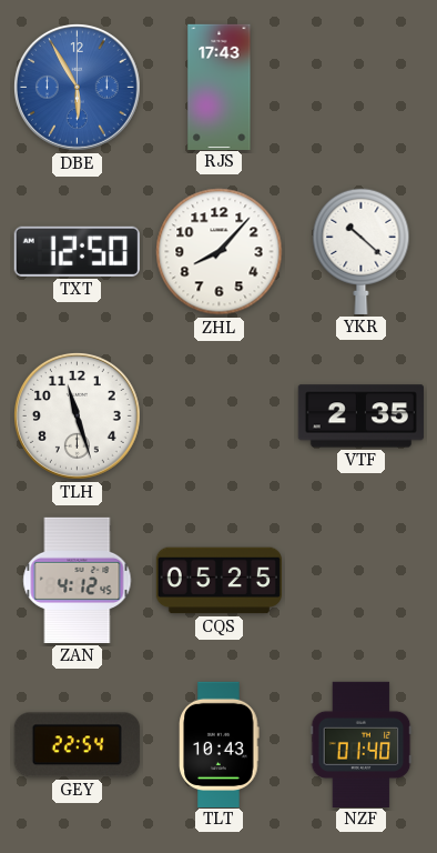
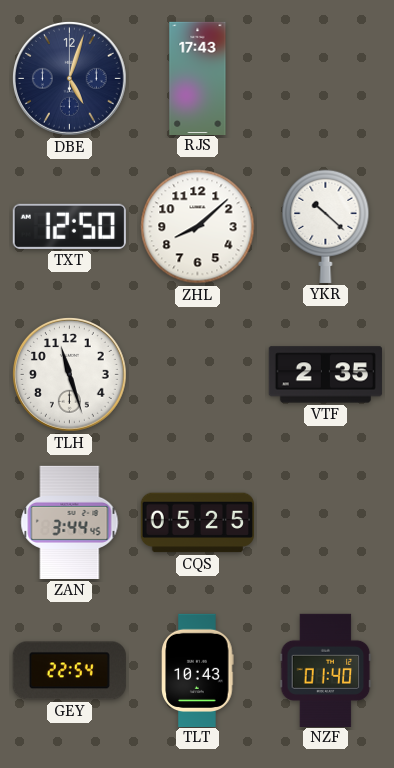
DBE: 5:55 -> 5:03
DBE dial: blue -> navy
ZHL: 8:07 -> 8:08
ZAN: 4:12 -> 3:44
